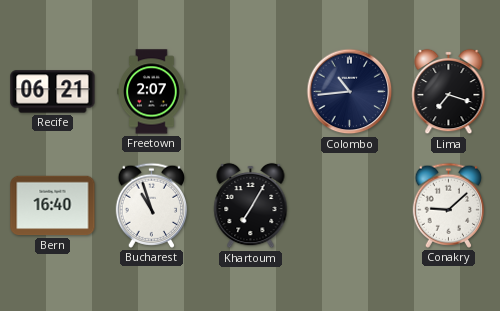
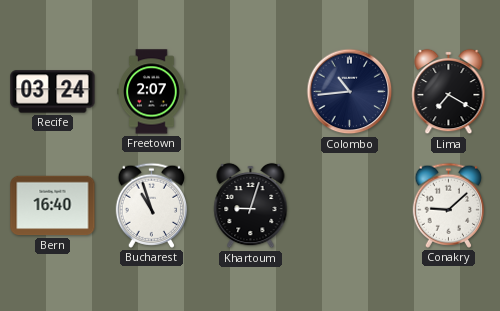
Recife: 06:21 -> 03:24
Lima: 7:18 -> 7:20
Khartoum: 7:05 -> 9:03
